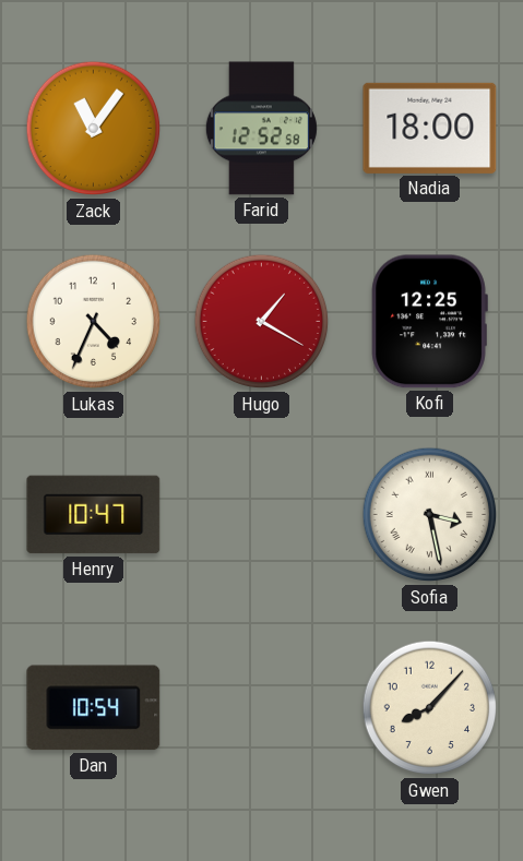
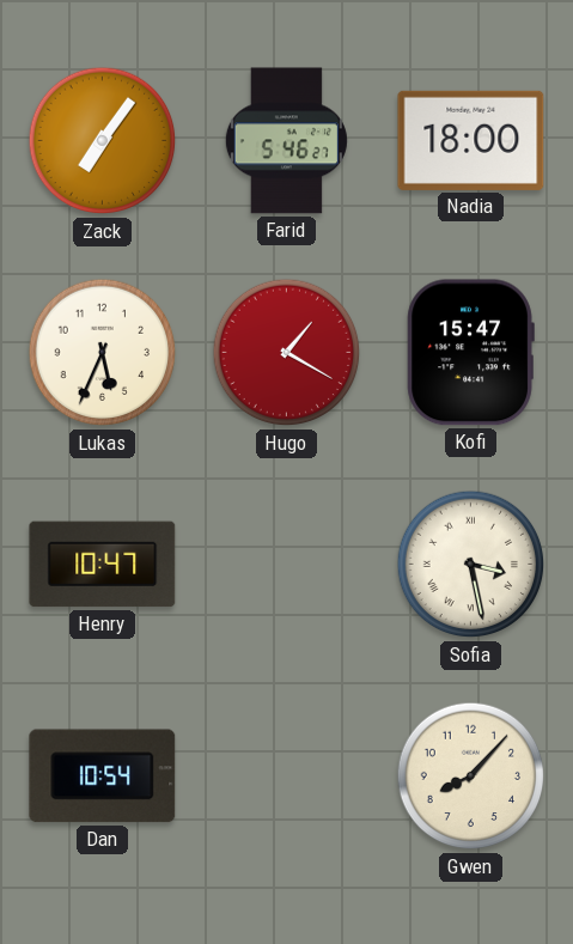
Zack: 11:06 -> 7:06
Farid: 12:52 -> 5:46
Lukas: 4:34 -> 5:34
Kofi: 12:25 -> 15:47
